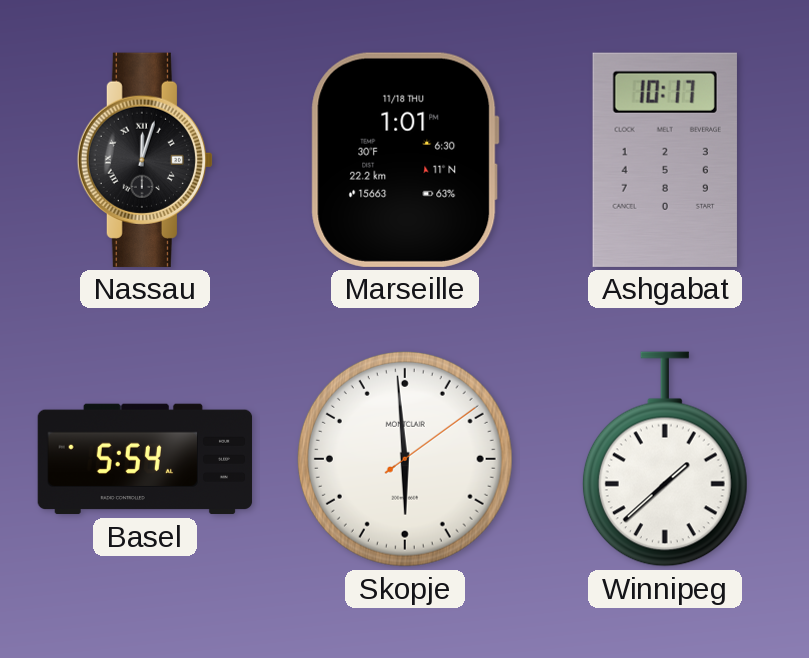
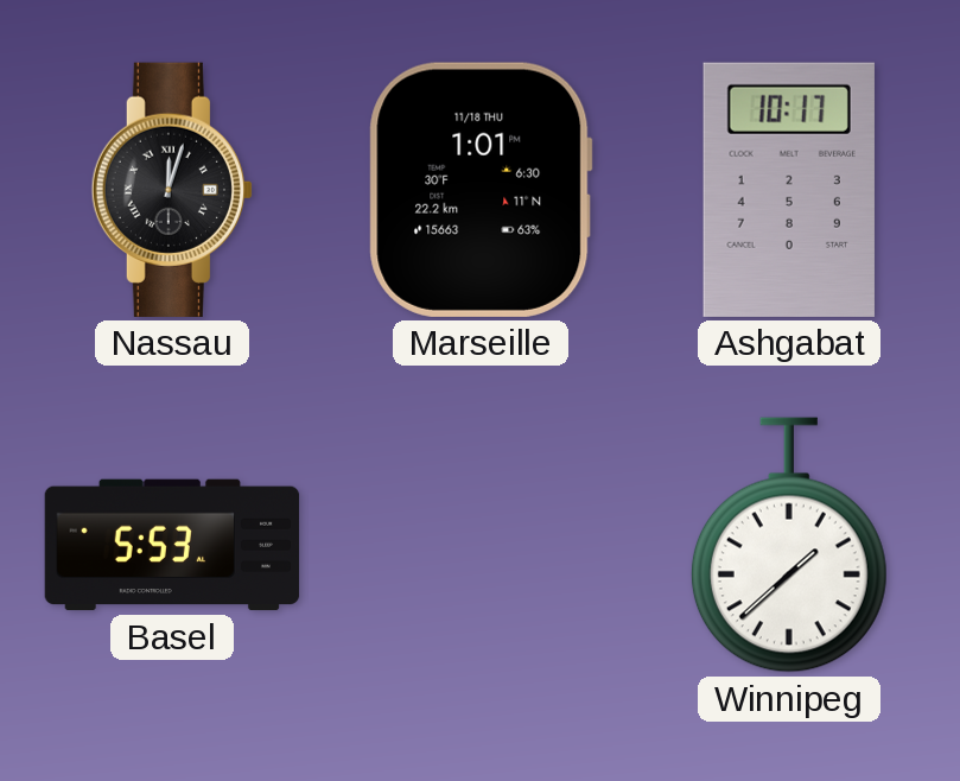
Basel: 5:54 -> 5:53
Skopje: 5:59 -> none
